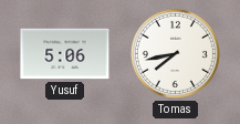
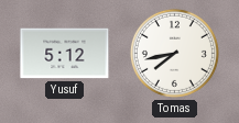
Yusuf: 5:06 -> 5:12
